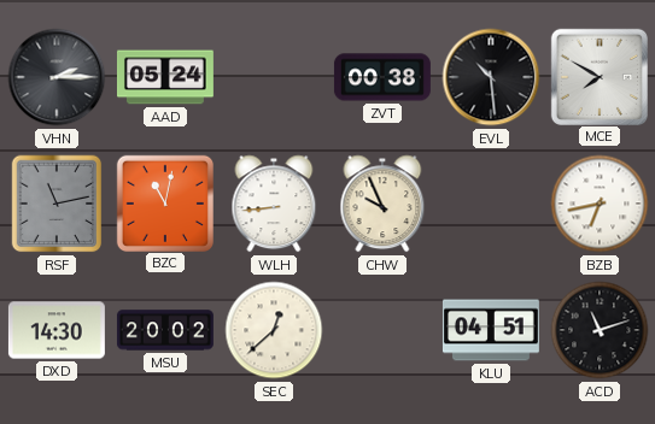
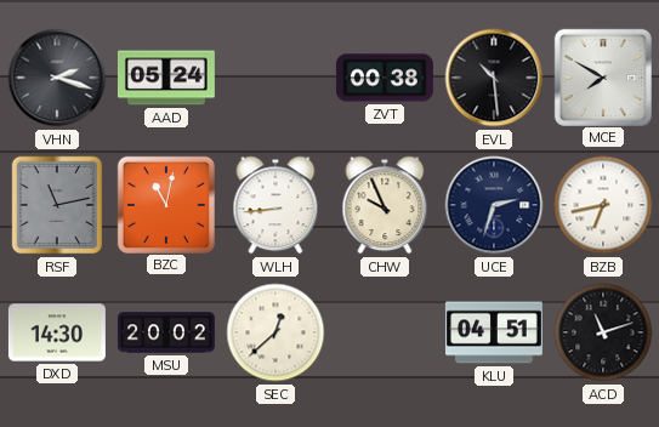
VHN: 2:15 -> 2:18
UCE: none -> 2:33
